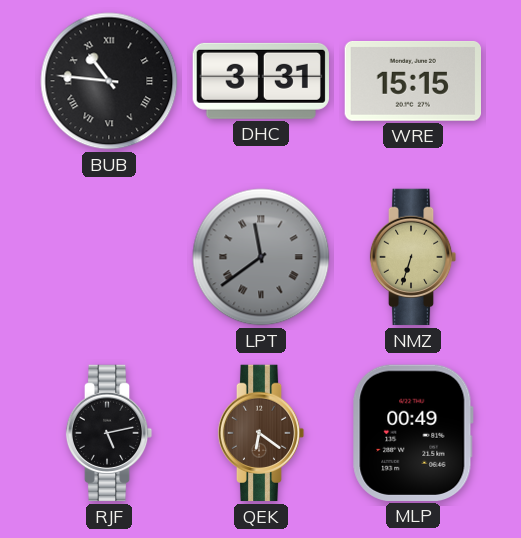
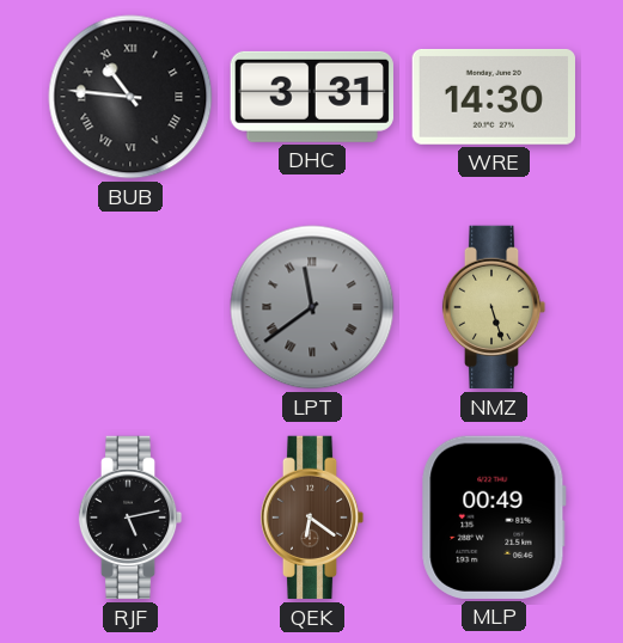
WRE: 15:15 -> 14:30
NMZ: 6:33 -> 5:27
